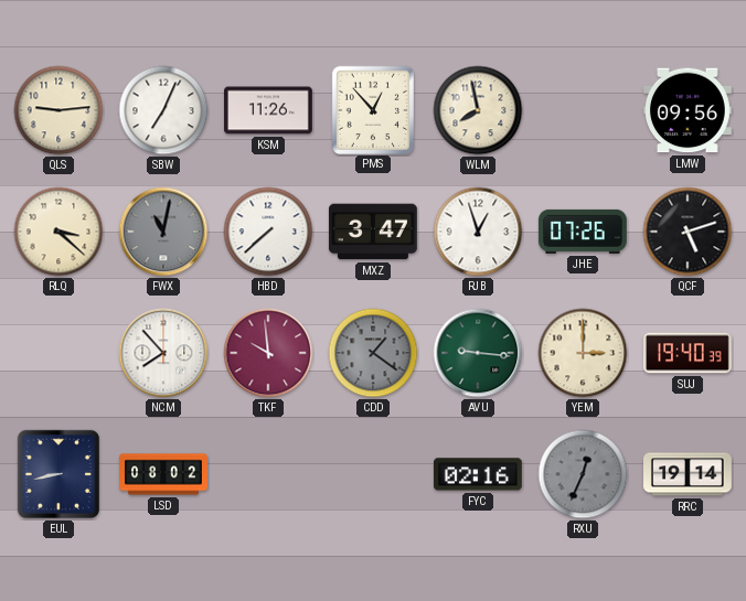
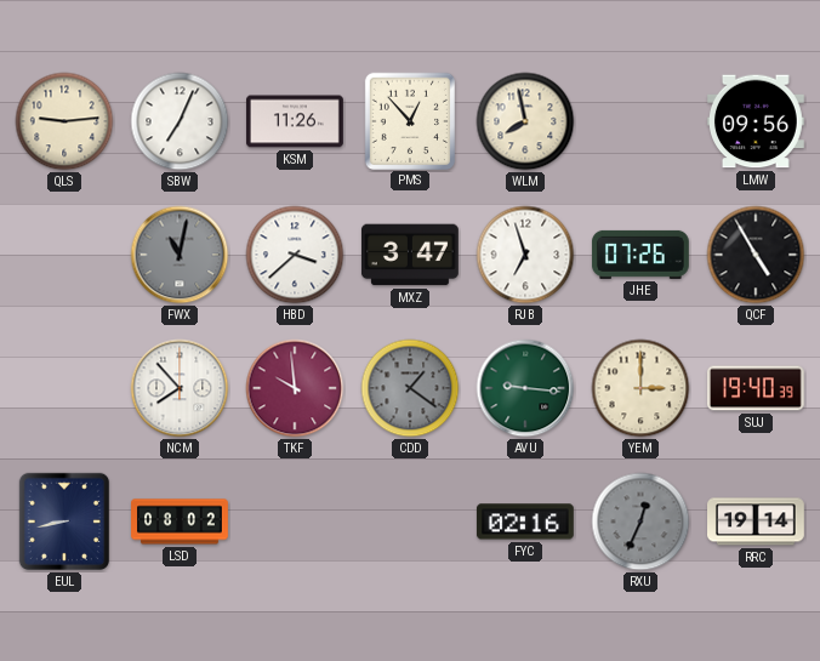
RLQ: 3:22 -> none
HBD: 7:38 -> 3:38
RJB: 12:57 -> 6:57
QCF: 5:12 -> 4:55
